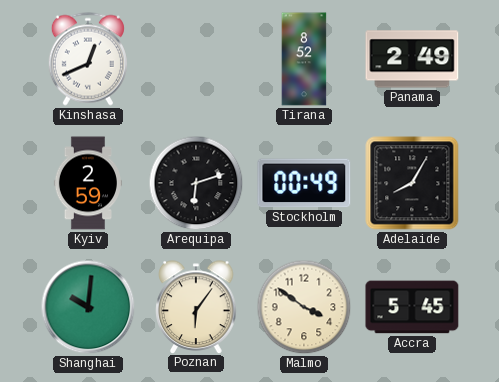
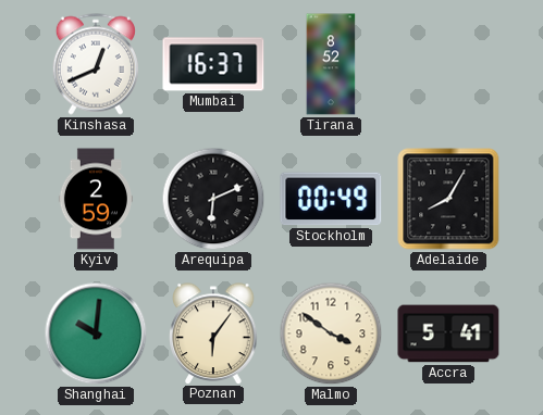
Mumbai: none -> 16:37
Panama: 2:49 -> none
Arequipa: 6:12 -> 6:11
Accra: 5:45 -> 5:41
